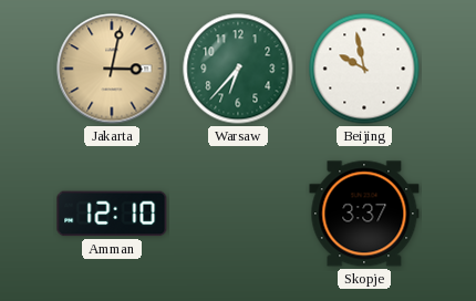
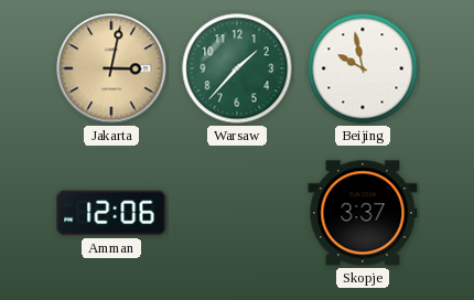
Warsaw: 6:37 -> 1:37
Amman: 12:10 -> 12:06
